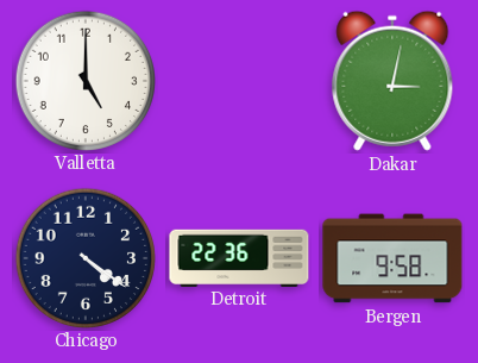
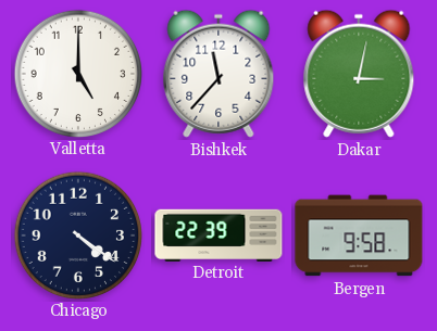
Bishkek: none -> 11:37
Detroit: 22:36 -> 22:39
